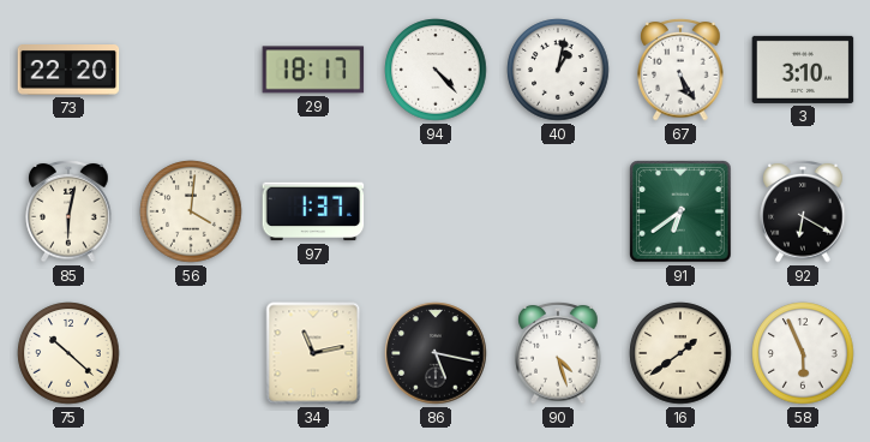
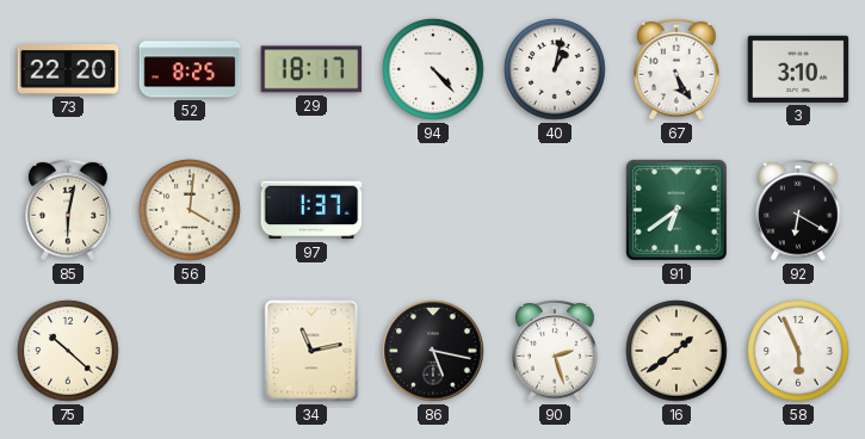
52: none -> 8:25
90: 4:27 -> 2:27
